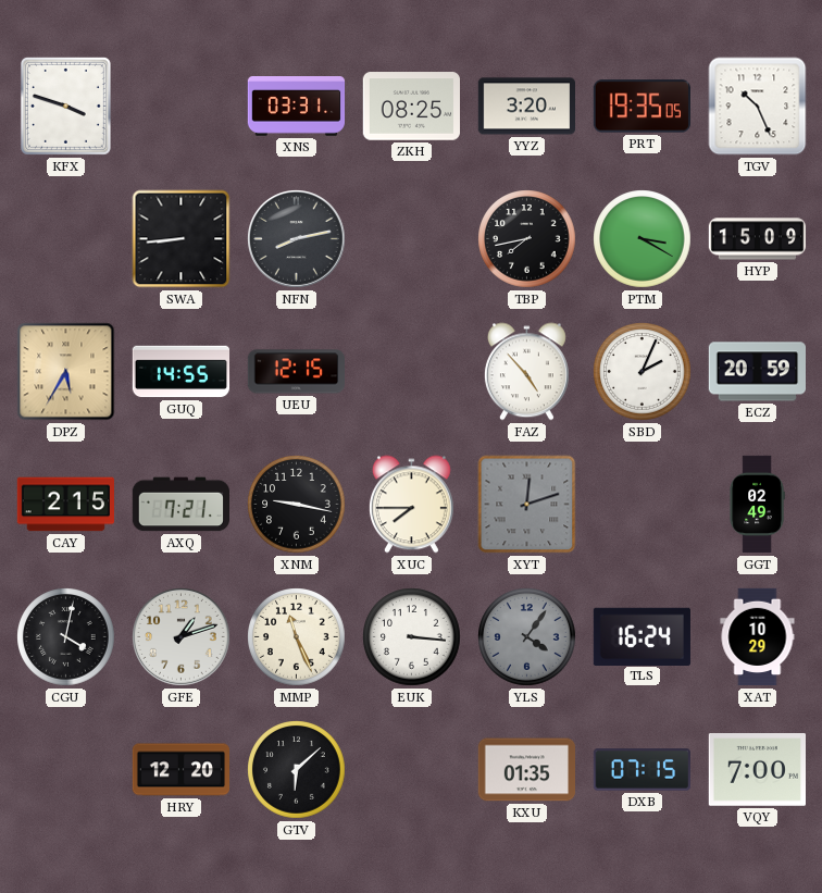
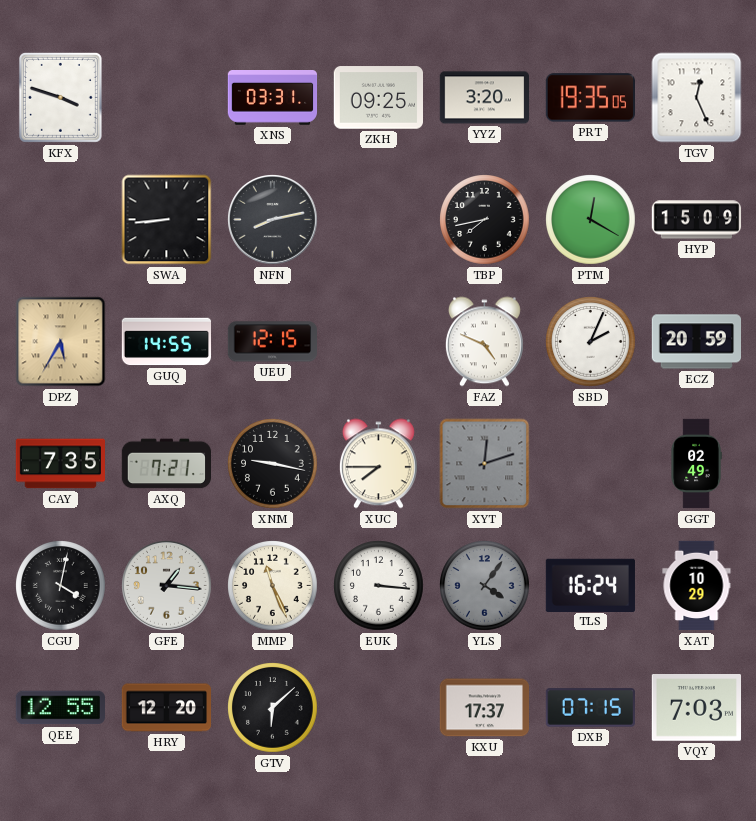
ZKH: 08:25 -> 09:25
TGV: 10:26 -> 12:26
PTM: 3:20 -> 12:20
FAZ: 4:53 -> 4:49
CAY: 2:15 -> 7:35
GFE: 1:12 -> 1:16
QEE: none -> 12:55
KXU: 01:35 -> 17:37
VQY: 7:00 -> 7:03
